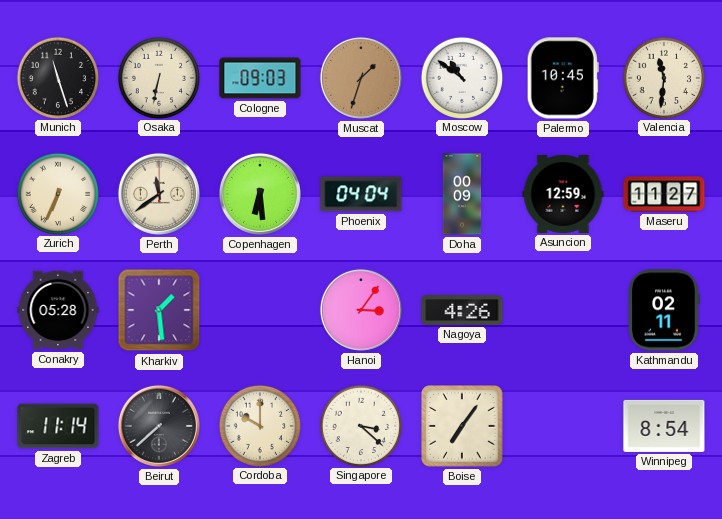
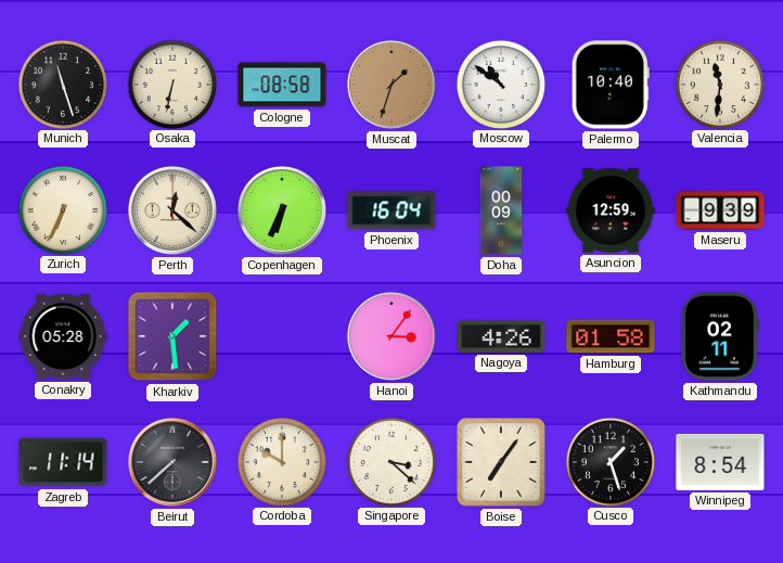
Cologne: 09:03 -> 08:58
Palermo: 10:45 -> 10:40
Perth: 11:39 -> 12:22
Copenhagen: 6:29 -> 6:34
Phoenix: 04:04 -> 16:04
Maseru: 11:27 -> 9:39
Hamburg: none -> 01:58
Cusco: none -> 1:27
